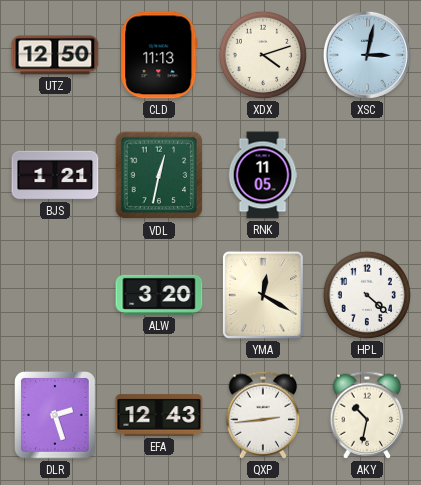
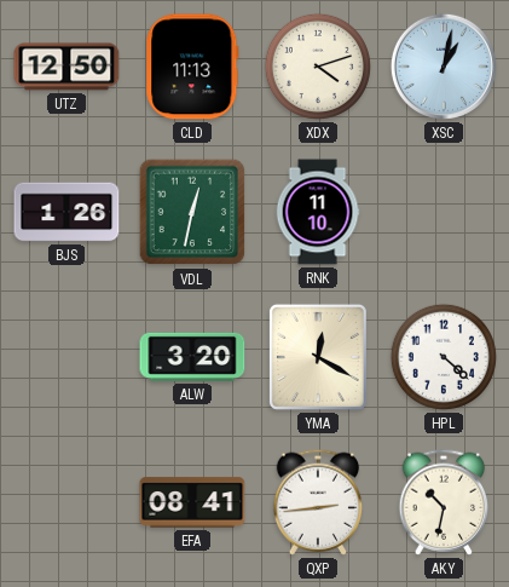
XSC: 3:02 -> 1:02
BJS: 1:21 -> 1:26
RNK: 11:05 -> 11:10
DLR: 2:27 -> none
EFA: 12:43 -> 08:41
